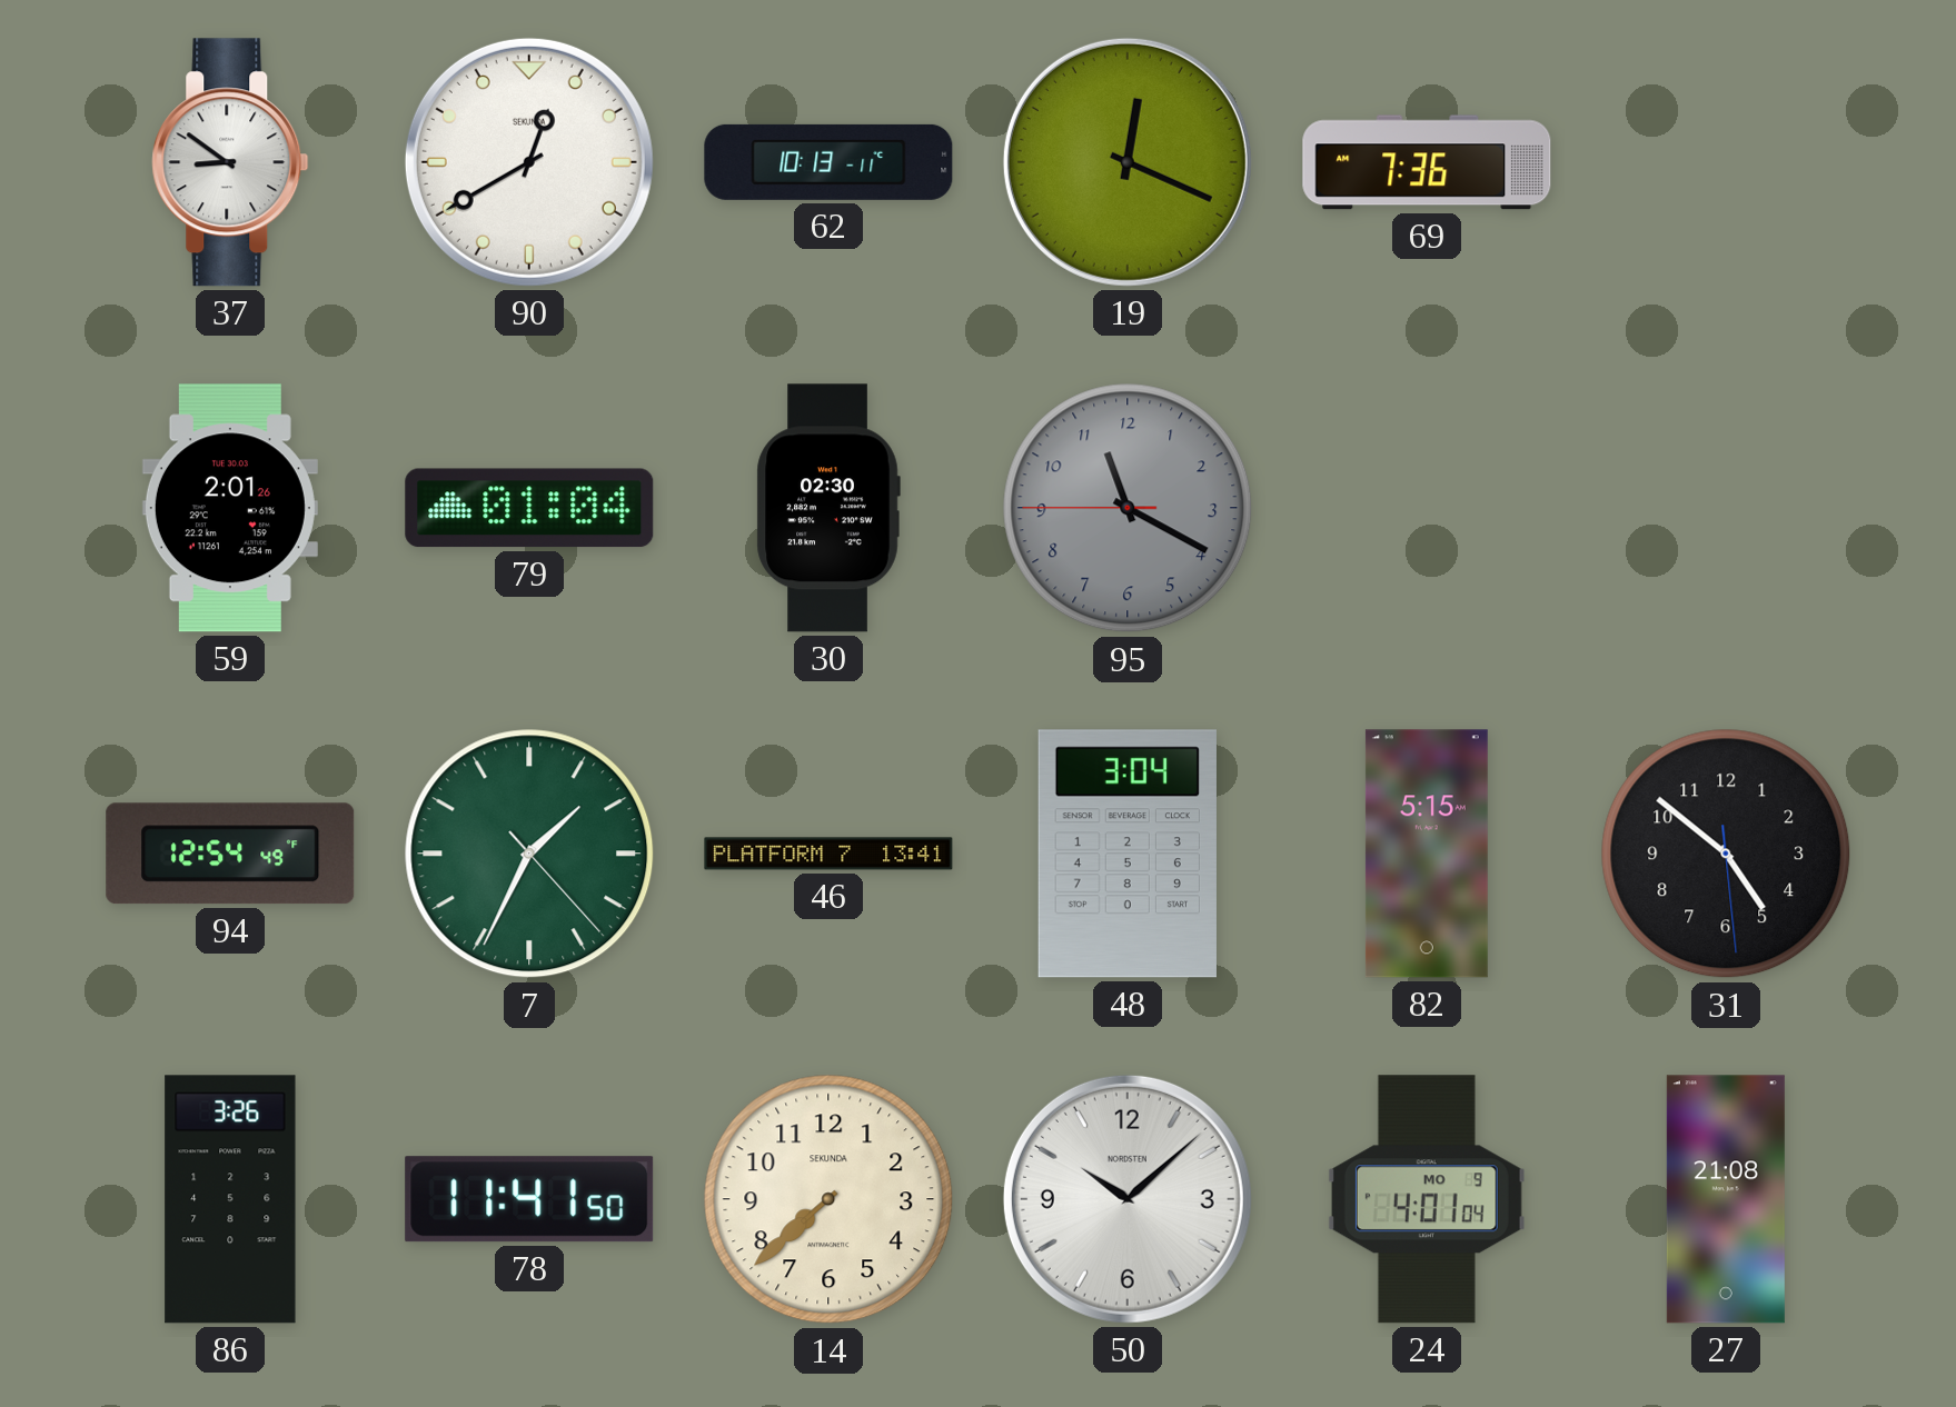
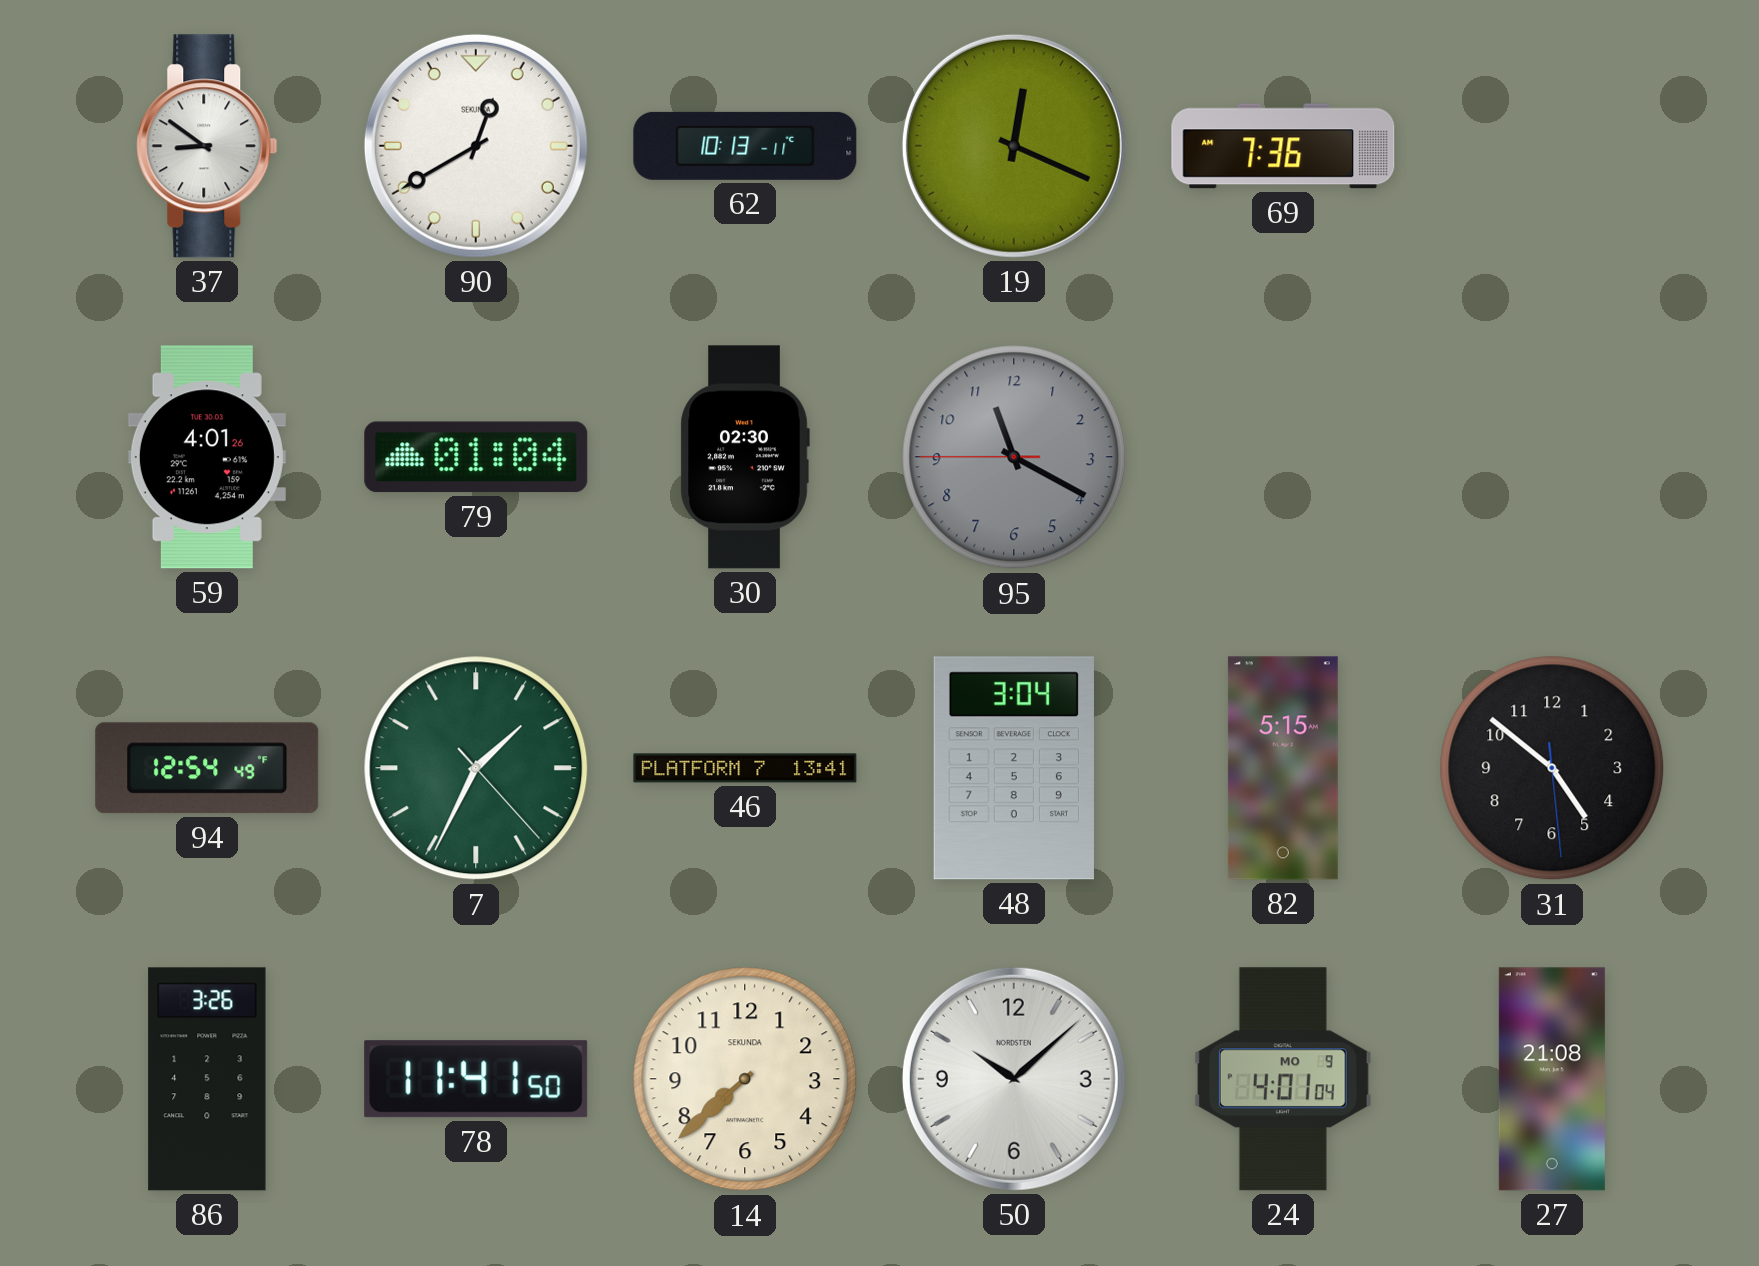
59: 2:01 -> 4:01
